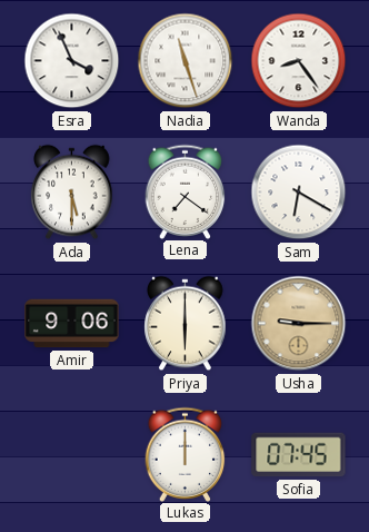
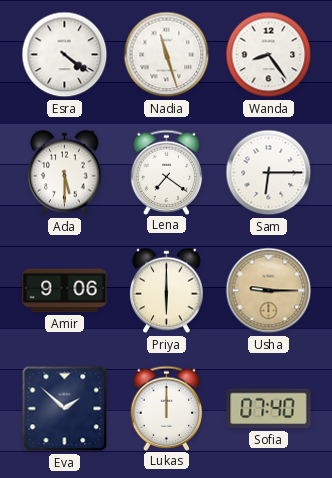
Esra: 3:56 -> 4:21
Sam: 6:20 -> 6:15
Eva: none -> 1:52
Sofia: 07:45 -> 07:40
